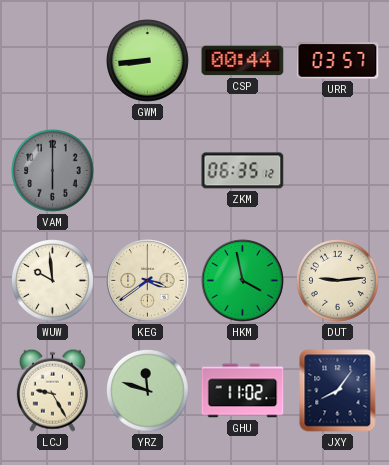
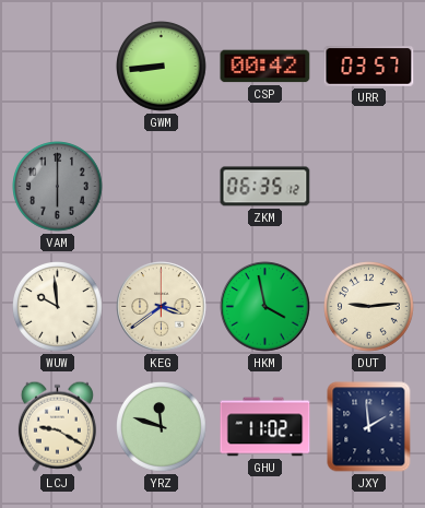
CSP: 00:44 -> 00:42
LCJ: 9:25 -> 9:20
JXY: 8:06 -> 1:59
